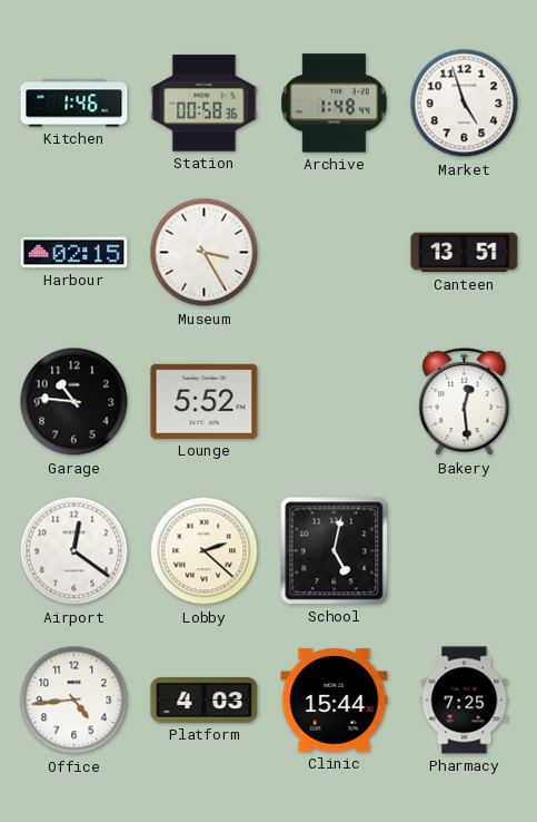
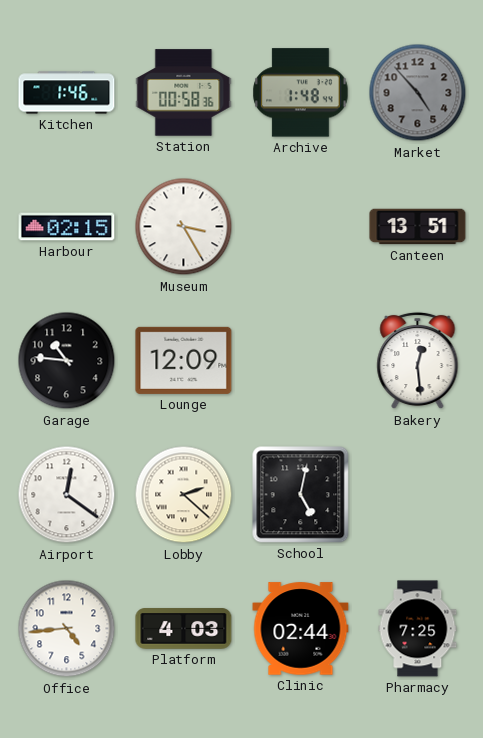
Market: 4:57 -> 4:53
Market dial: white -> grey
Lounge: 5:52 -> 12:09
Clinic: 15:44 -> 02:44
